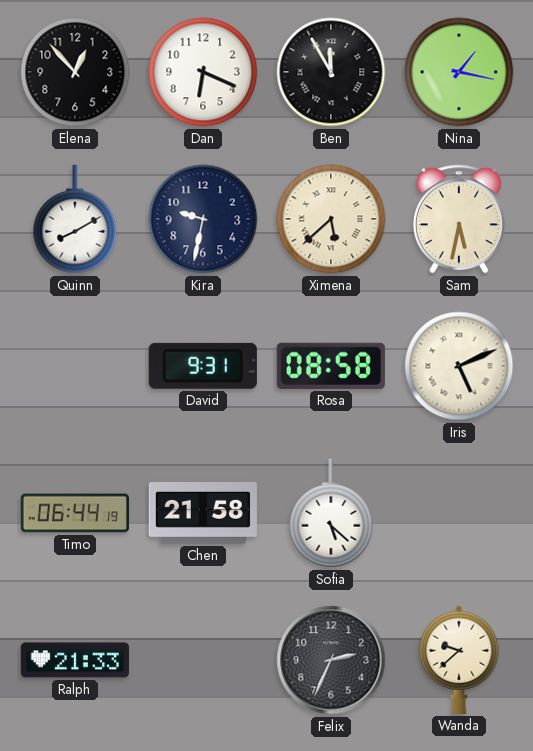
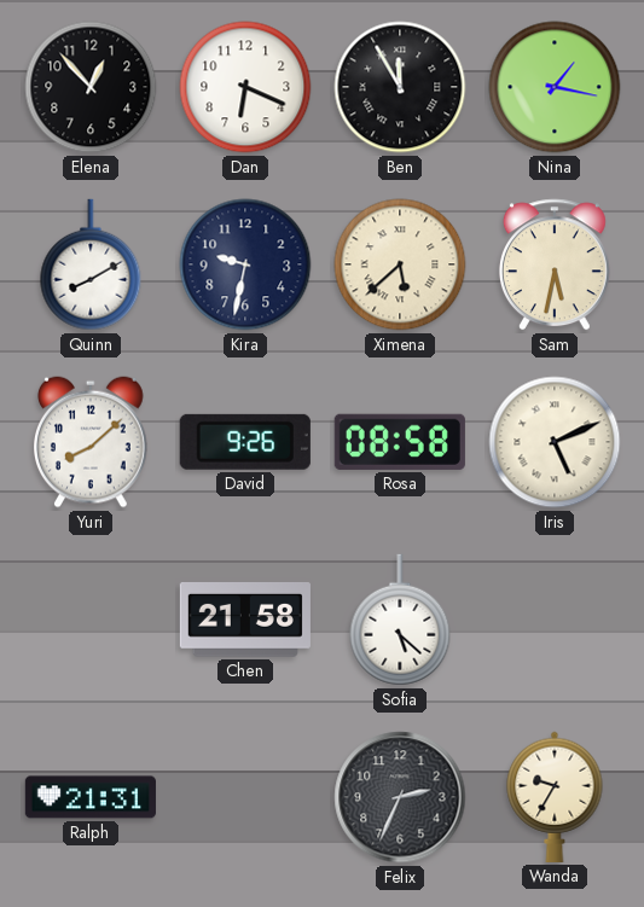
Yuri: none -> 8:08
David: 9:31 -> 9:26
Timo: 06:44 -> none
Ralph: 21:33 -> 21:31
Wanda: 9:38 -> 9:35
